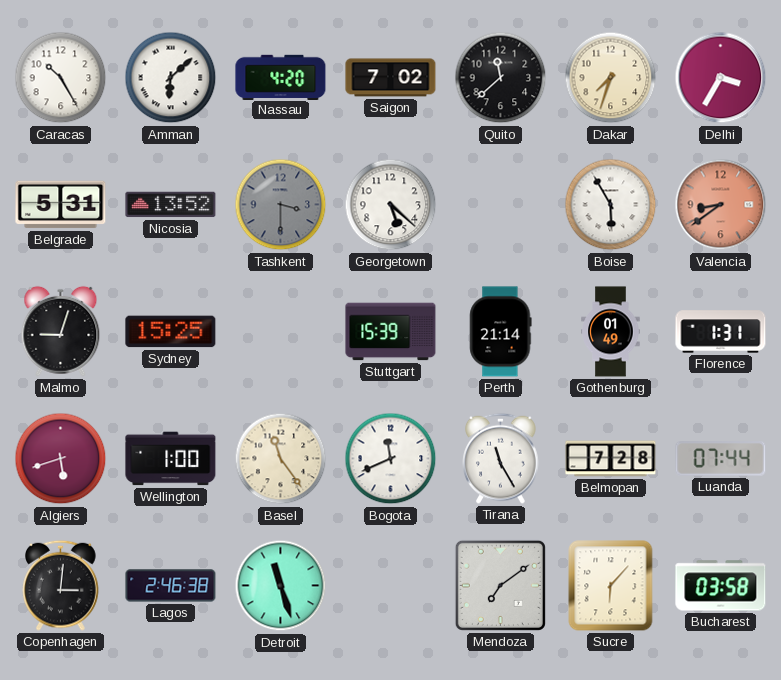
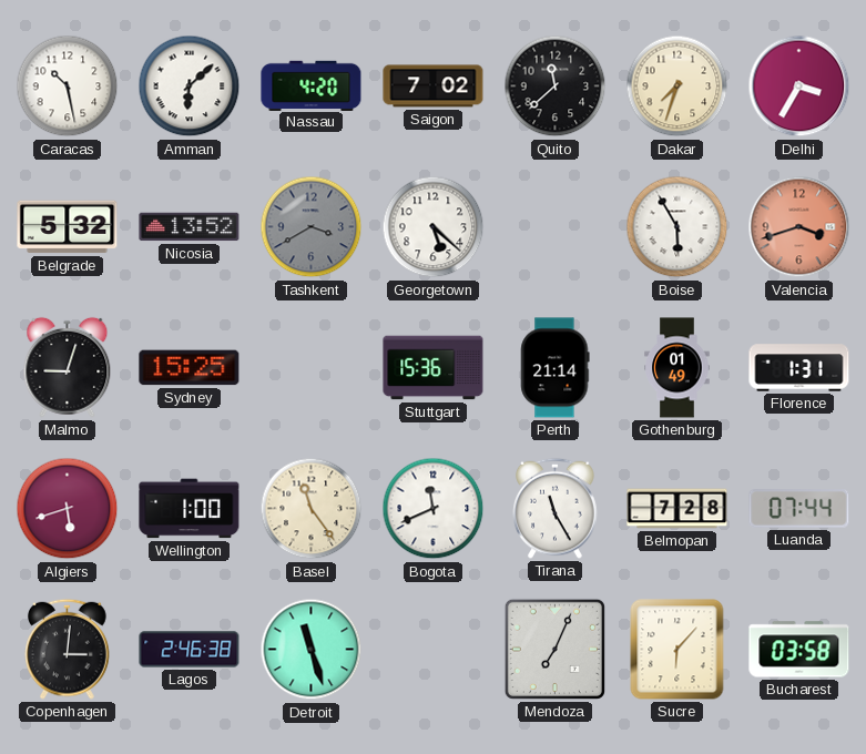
Caracas: 10:25 -> 10:28
Belgrade: 5:31 -> 5:32
Tashkent: 3:30 -> 3:40
Valencia: 8:39 -> 3:42
Stuttgart: 15:39 -> 15:36
Mendoza: 7:09 -> 7:04
